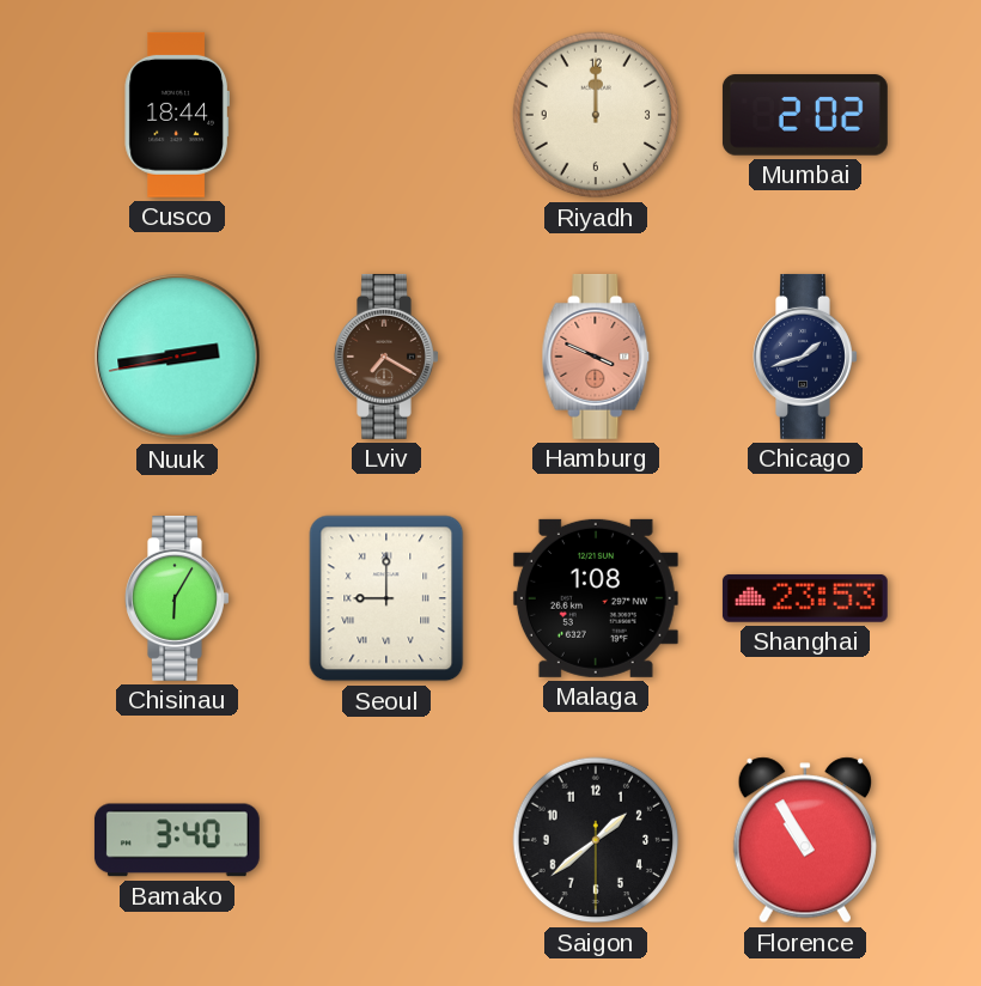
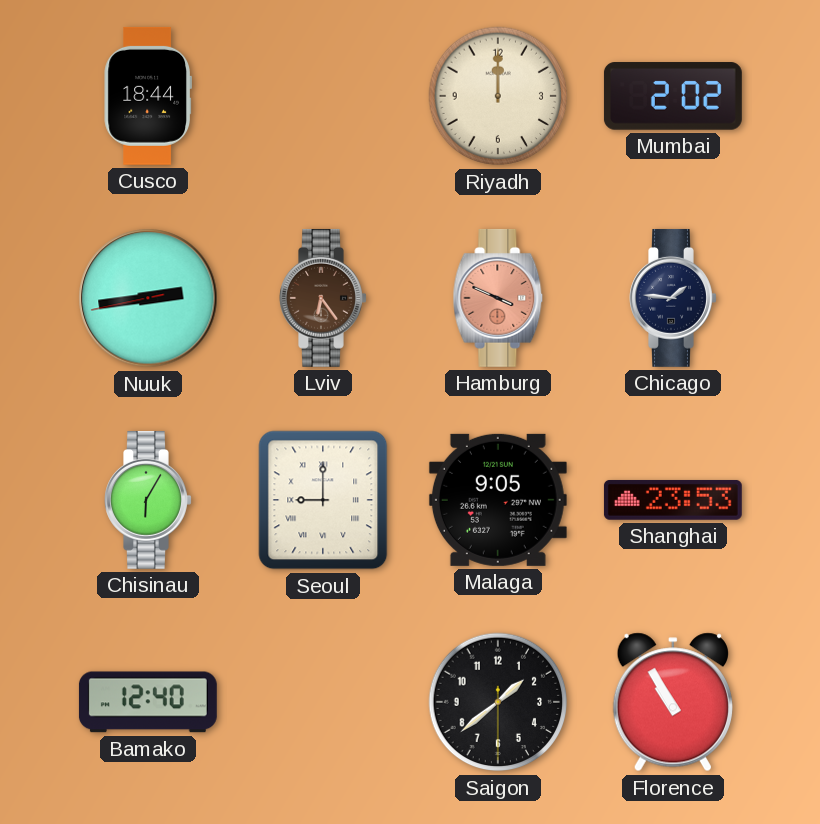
Lviv: 7:20 -> 6:24
Chicago: 1:42 -> 1:46
Malaga: 1:08 -> 9:05
Bamako: 3:40 -> 12:40
